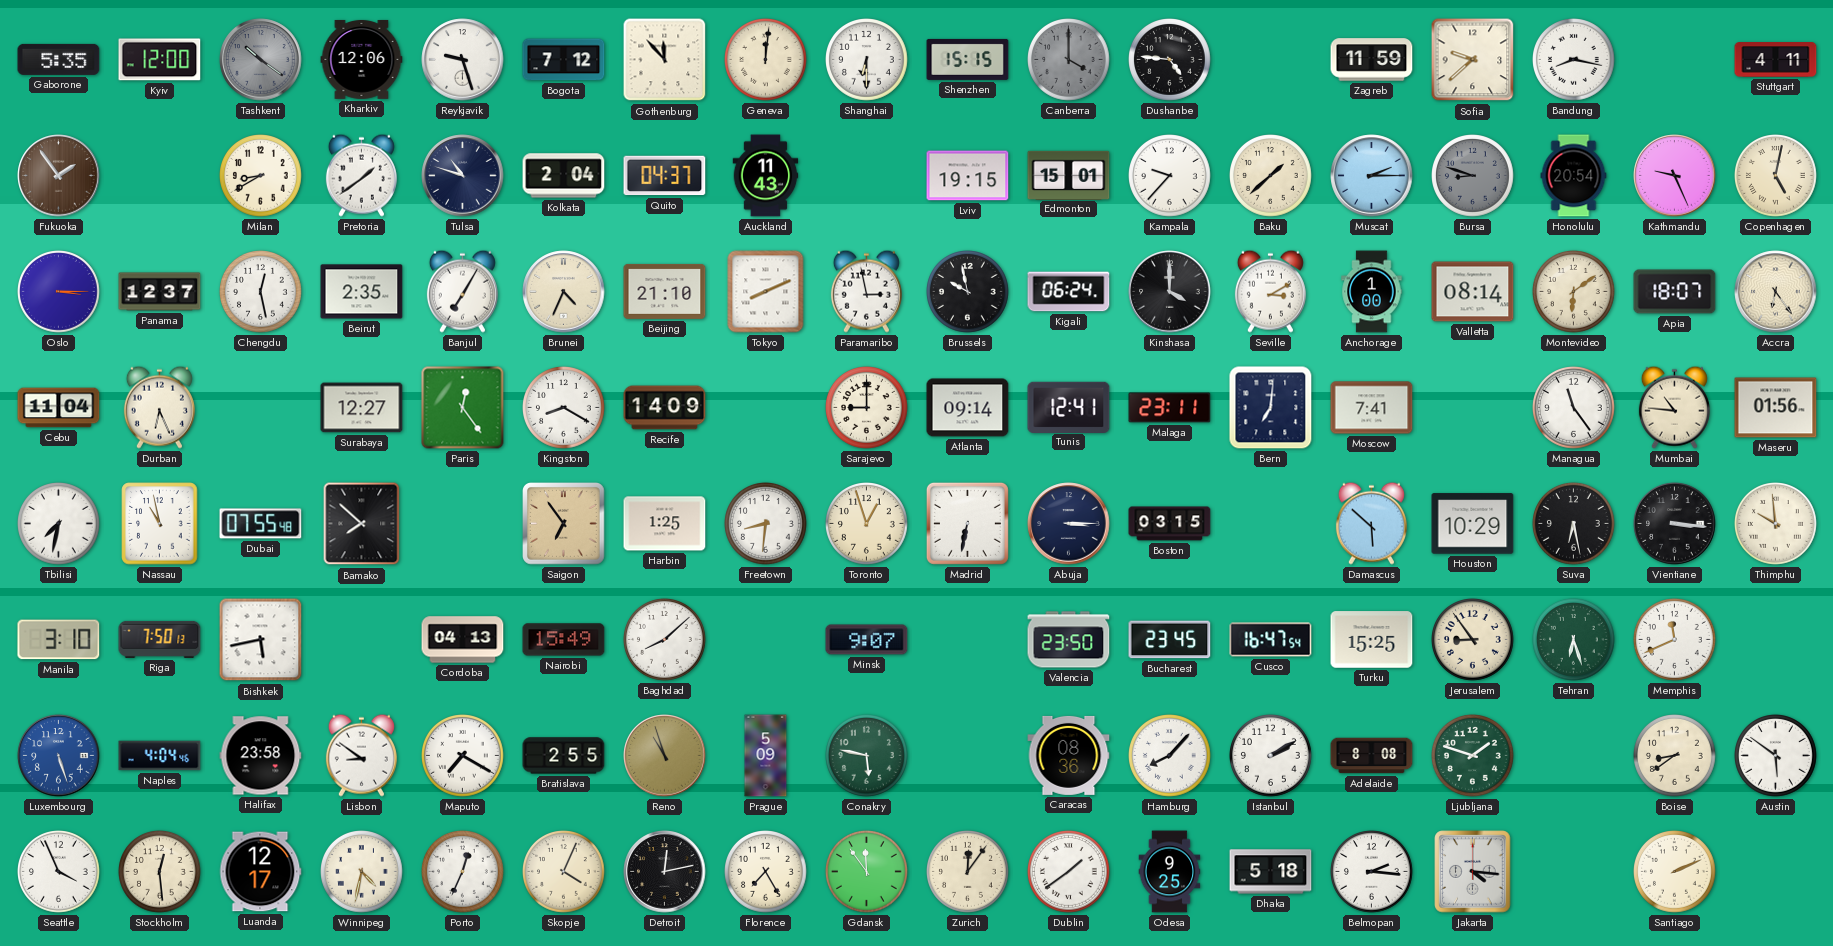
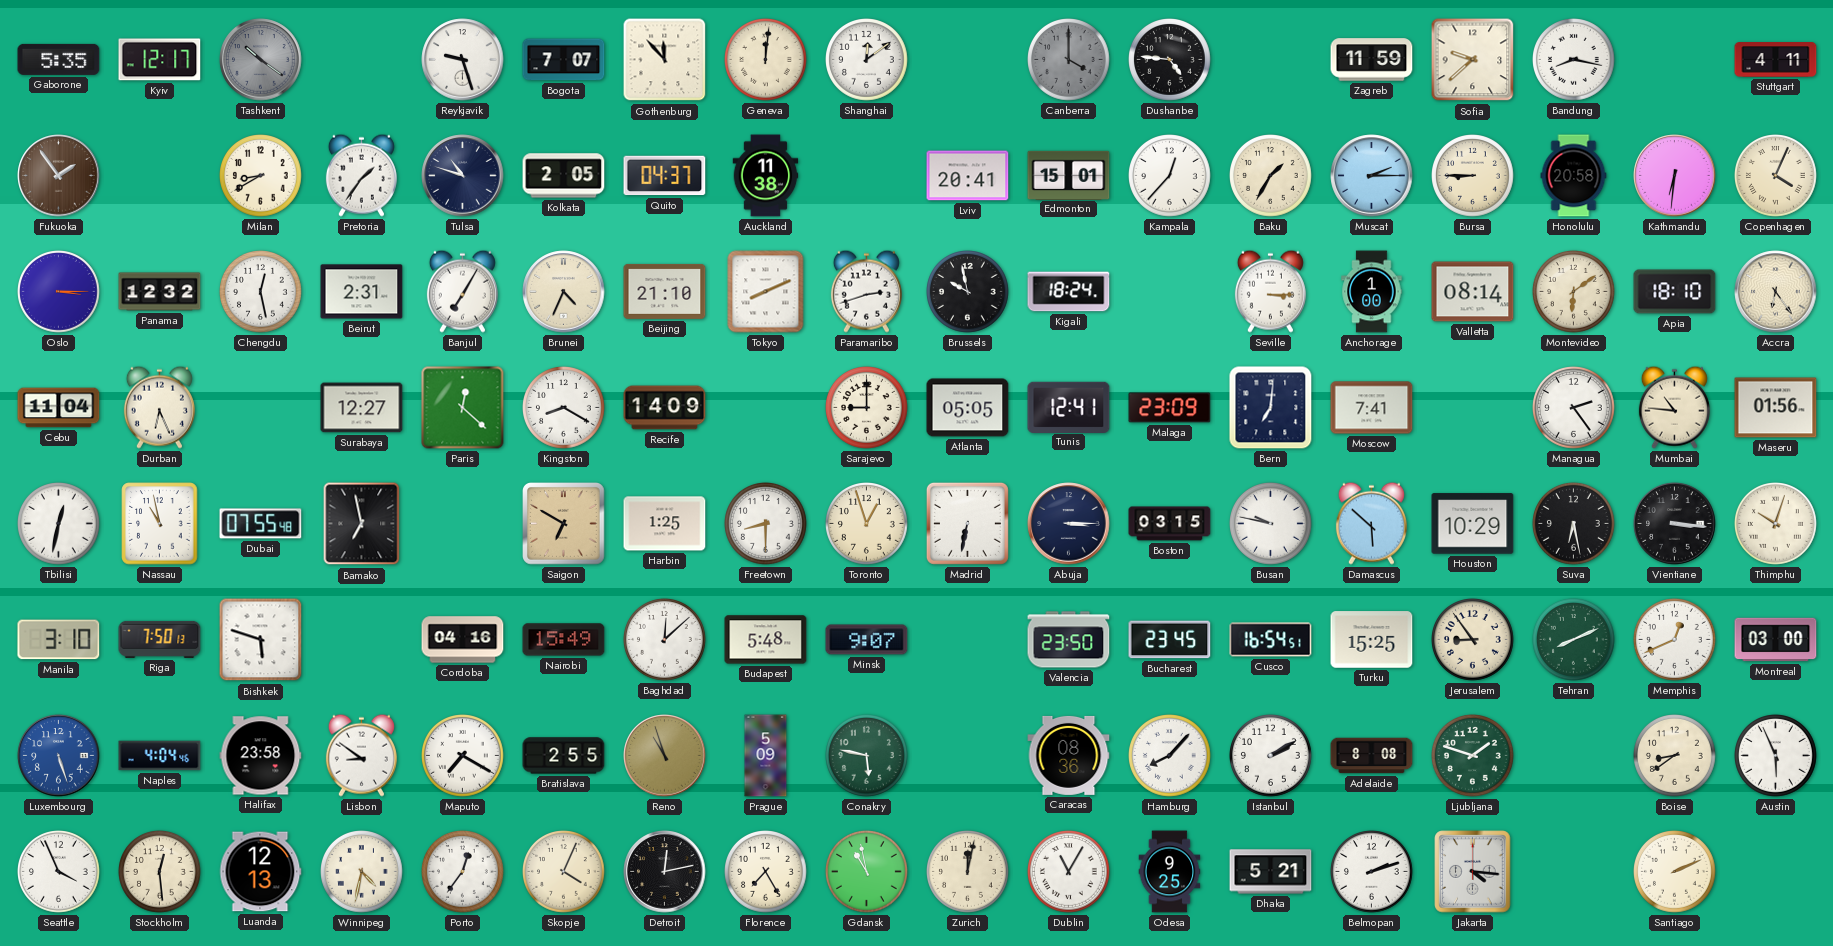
Kyiv: 12:00 -> 12:17
Kharkiv: 12:06 -> none
Bogota: 7:12 -> 7:07
Shanghai: 6:30 -> 12:09
Shenzhen: 15:15 -> none
Pretoria: 1:39 -> 1:36
Kolkata: 2:04 -> 2:05
Auckland: 11:43 -> 11:38
Lviv: 19:15 -> 20:41
Kampala: 9:37 -> 12:37
Baku: 1:38 -> 1:35
Bursa: 8:48 -> 8:45
Bursa dial: grey -> cream
Honolulu: 20:54 -> 20:58
Kathmandu: 9:26 -> 6:31
Copenhagen: 5:02 -> 4:04
Panama: 12:37 -> 12:32
Beirut: 2:35 -> 2:31
Paramaribo: 2:58 -> 2:42
Kigali: 06:24 -> 18:24
Kinshasa: 4:00 -> none
Seville: 3:10 -> 3:15
Apia: 18:07 -> 18:10
Paris: 12:24 -> 12:22
Atlanta: 09:14 -> 05:05
Malaga: 23:11 -> 23:09
Managua: 11:24 -> 2:24
Tbilisi: 7:32 -> 12:32
Bamako: 7:52 -> 6:58
Saigon: 6:54 -> 6:50
Freetown: 8:31 -> 8:30
Busan: none -> 9:47
Thimphu: 9:59 -> 10:03
Bishkek: 5:43 -> 5:48
Cordoba: 04:13 -> 04:16
Baghdad: 8:08 -> 12:08
Budapest: none -> 5:48
Cusco: 16:47 -> 16:54
Tehran: 6:27 -> 8:11
Memphis: 11:41 -> 12:41
Montreal: none -> 03:00
Austin: 5:51 -> 5:56
Luanda: 12:17 -> 12:13
Porto: 12:34 -> 12:36
Gdansk: 11:54 -> 10:58
Zurich: 12:06 -> 12:02
Dublin: 1:39 -> 11:05
Dhaka: 5:18 -> 5:21
Belmopan: 2:16 -> 2:12
